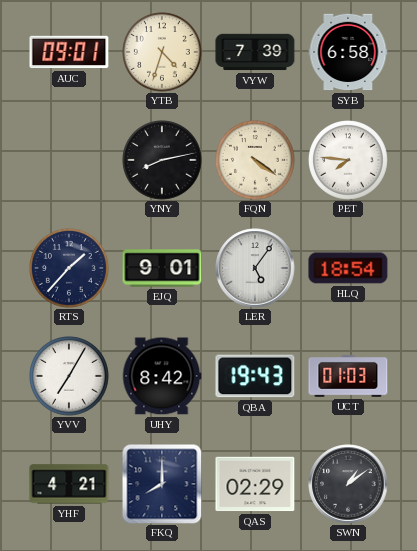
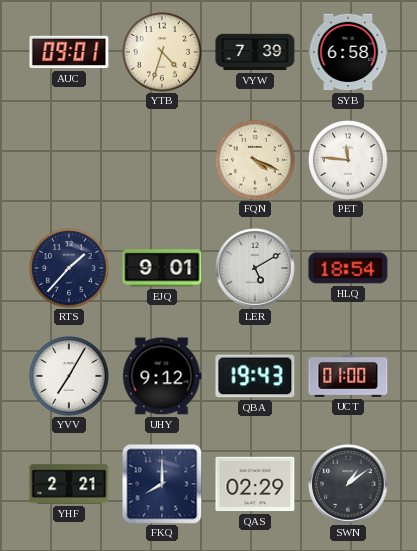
YNY: 8:13 -> none
FQN: 4:21 -> 4:19
PET: 7:46 -> 11:46
LER: 5:06 -> 5:10
UHY: 8:42 -> 9:12
UCT: 01:03 -> 01:00
YHF: 4:21 -> 2:21
